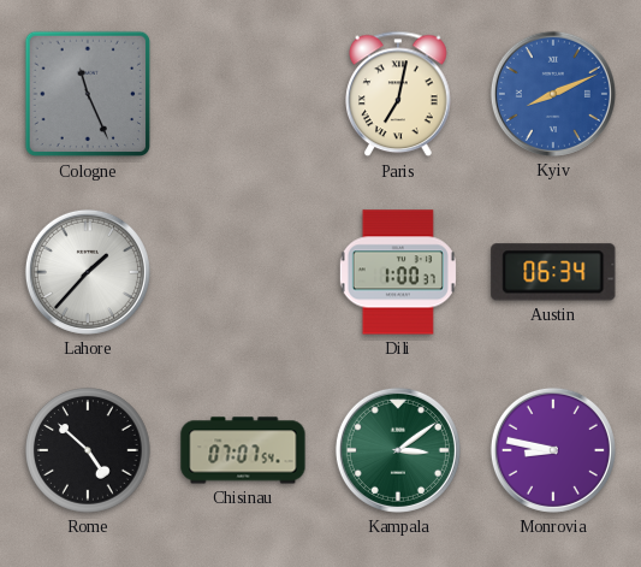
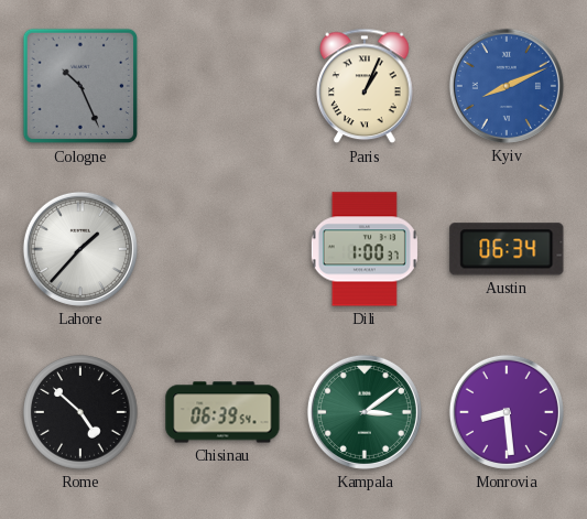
Cologne: 11:26 -> 10:26
Paris: 7:02 -> 1:04
Chisinau: 07:07 -> 06:39
Monrovia: 8:47 -> 8:29
